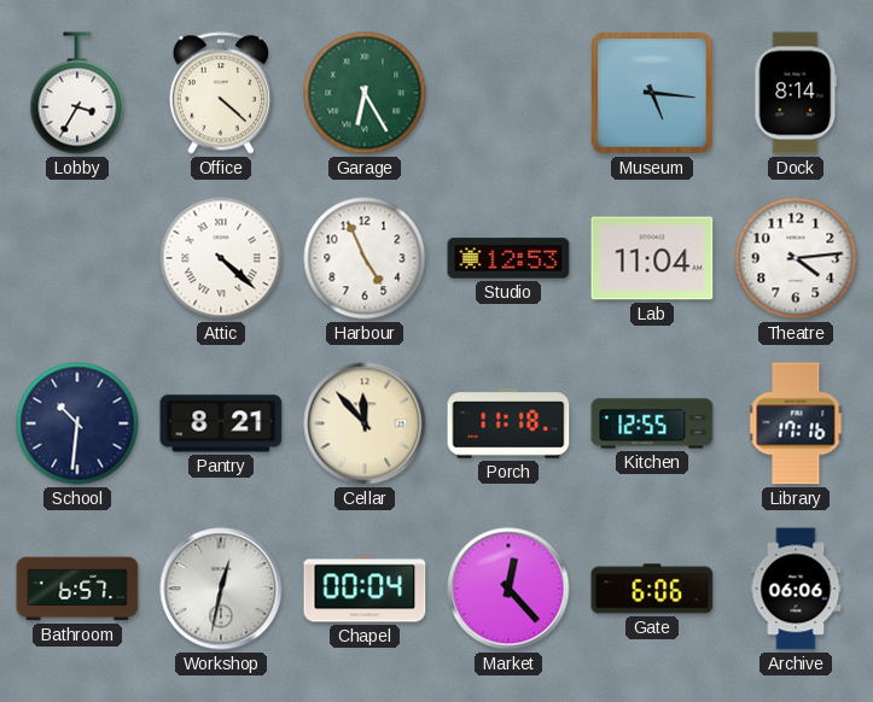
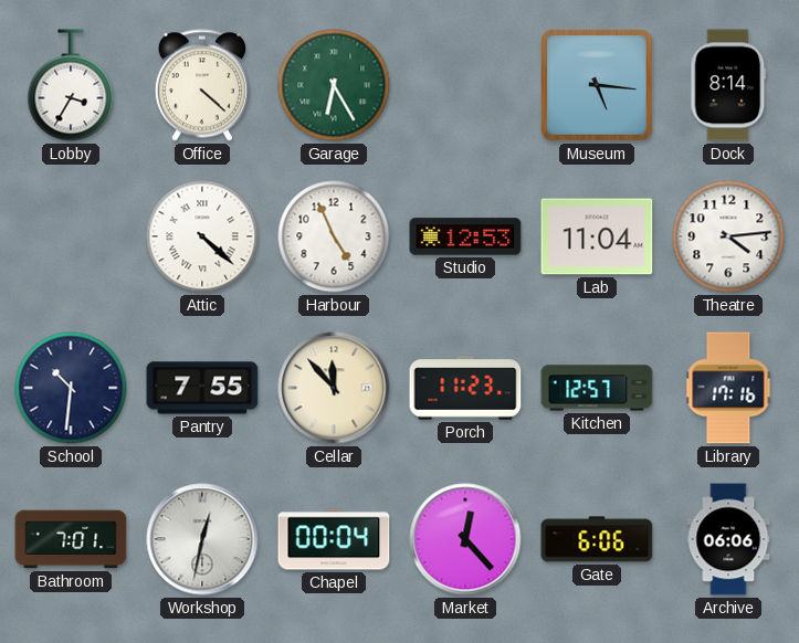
Pantry: 8:21 -> 7:55
Porch: 11:18 -> 11:23
Kitchen: 12:55 -> 12:57
Bathroom: 6:57 -> 7:01
